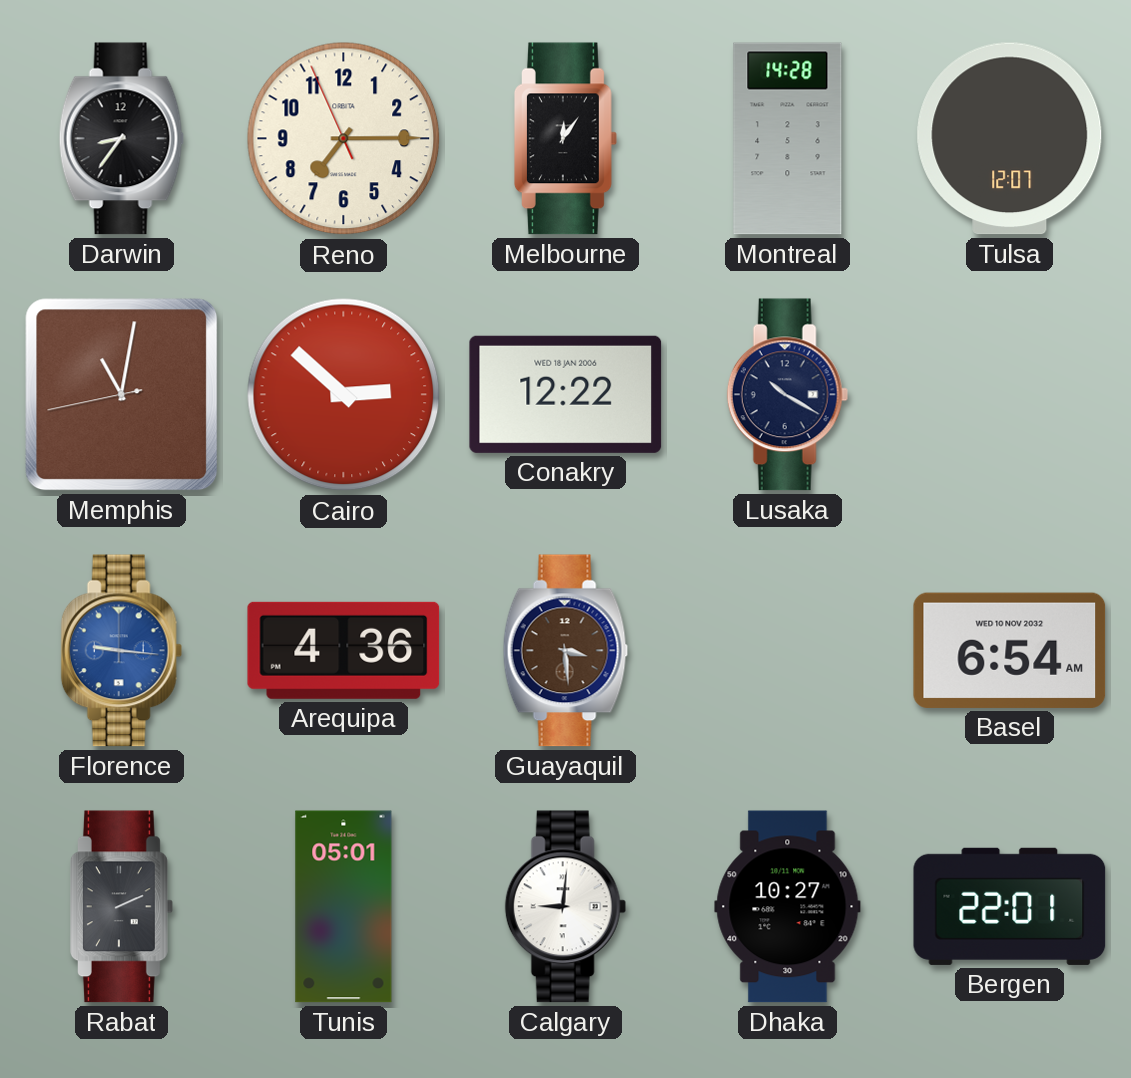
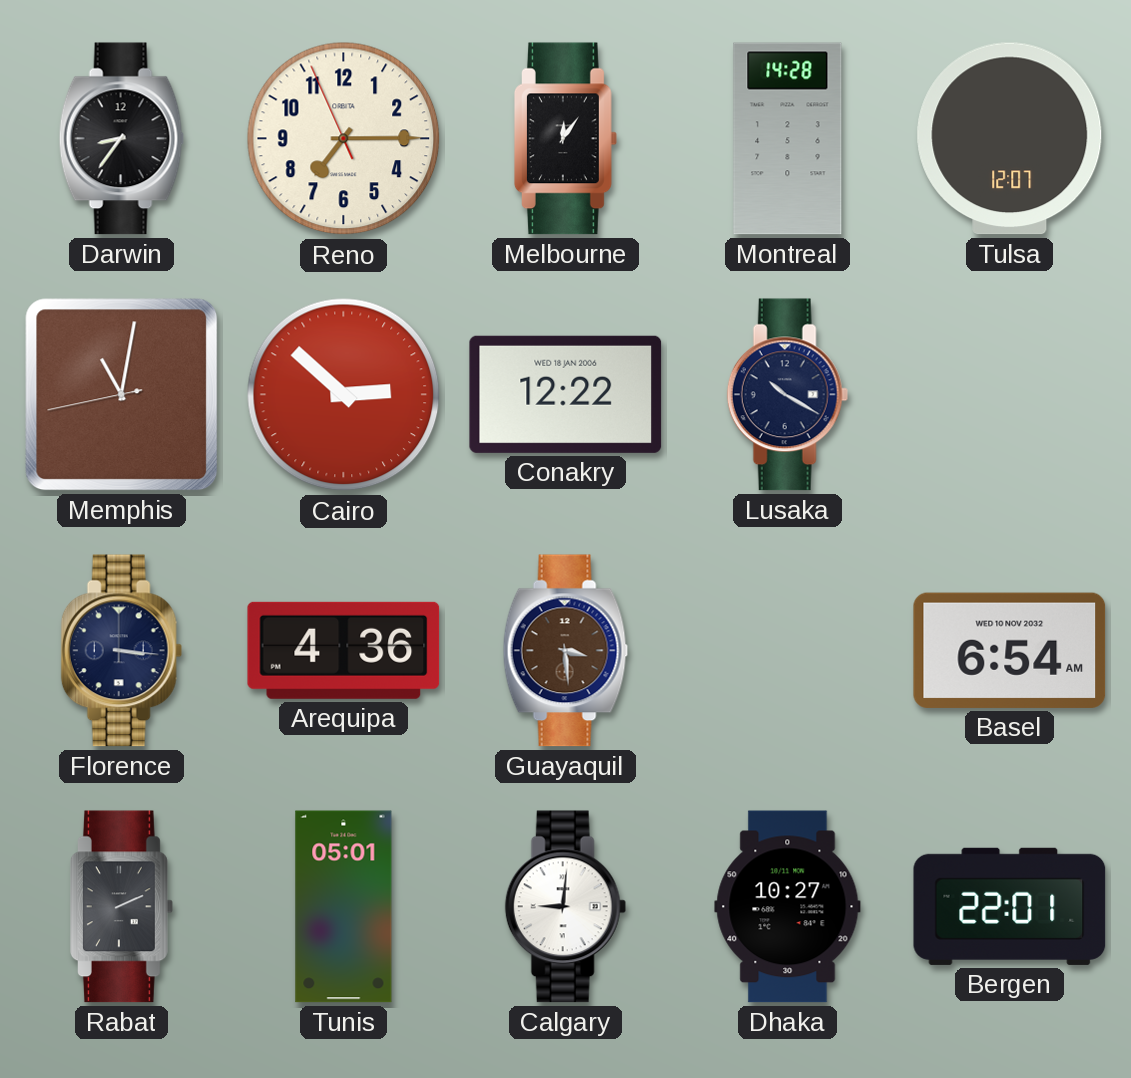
Florence: 9:16 -> 3:16
Florence dial: blue -> navy
